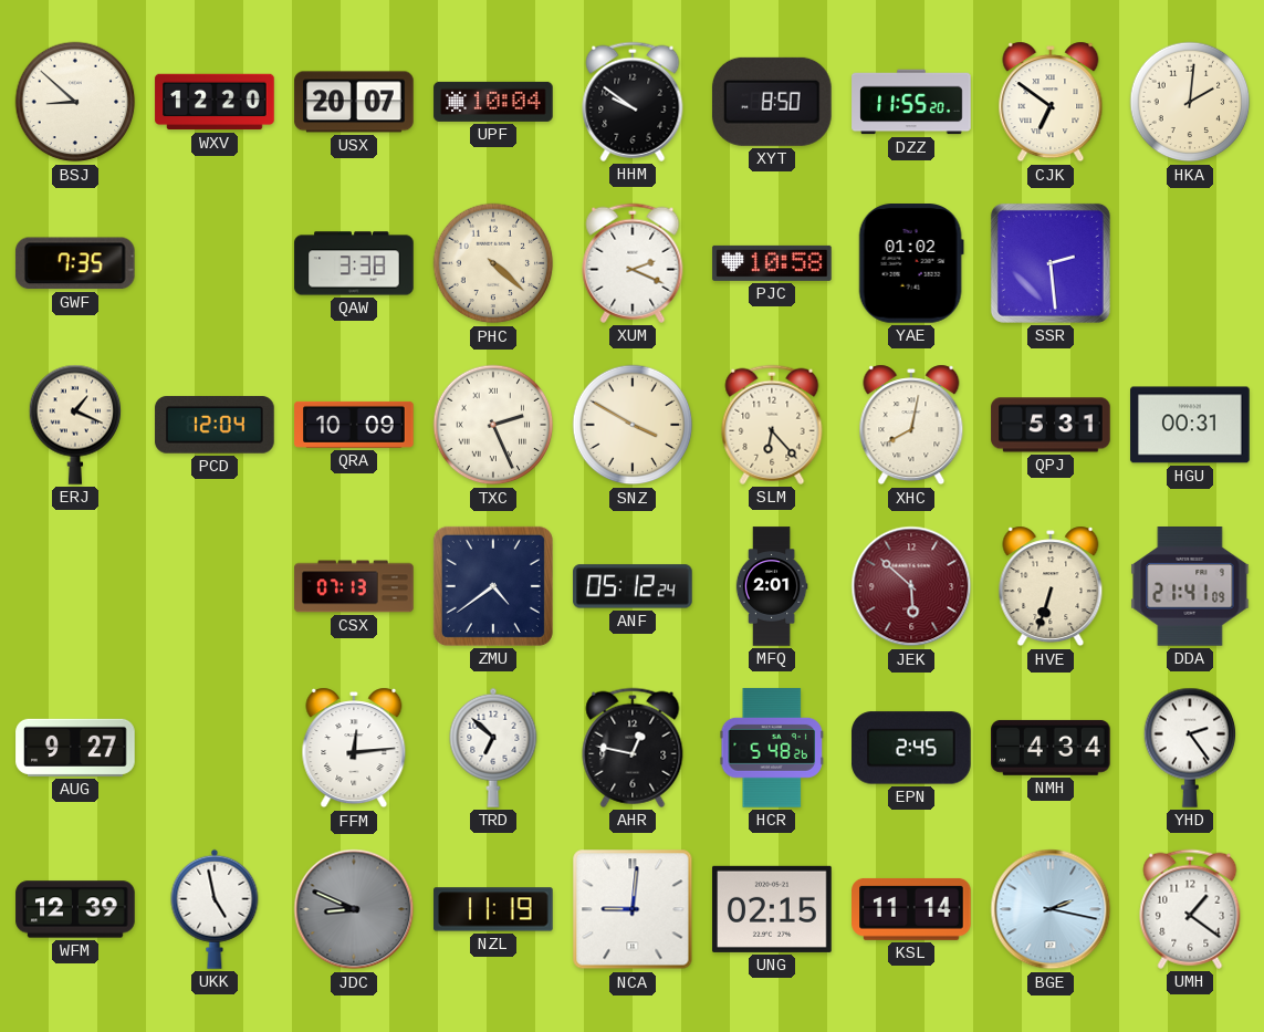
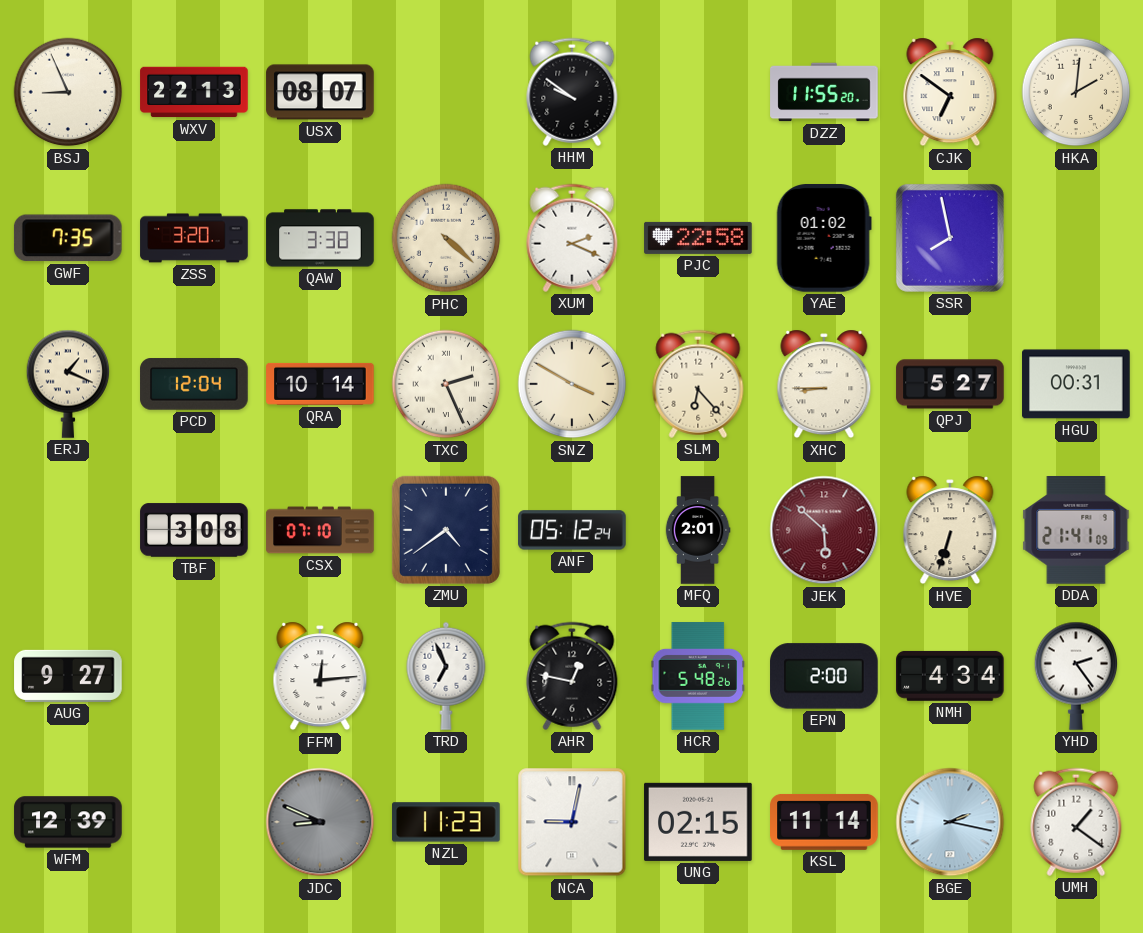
BSJ: 8:52 -> 8:56
WXV: 12:20 -> 22:13
USX: 20:07 -> 08:07
UPF: 10:04 -> none
XYT: 8:50 -> none
ZSS: none -> 3:20
PJC: 10:58 -> 22:58
SSR: 2:29 -> 7:58
QRA: 10:09 -> 10:14
XHC: 8:02 -> 8:45
QPJ: 5:31 -> 5:27
TBF: none -> 3:08
CSX: 07:13 -> 07:10
TRD: 6:52 -> 6:56
EPN: 2:45 -> 2:00
UKK: 4:58 -> none
NZL: 11:19 -> 11:23
NCA: 9:01 -> 9:02
